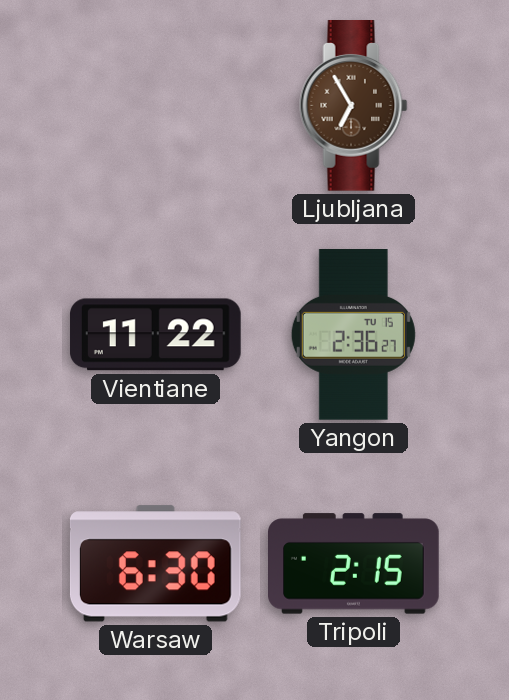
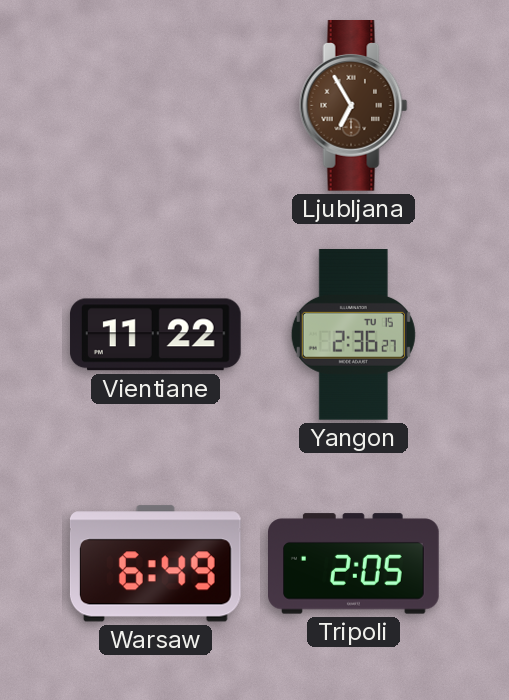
Warsaw: 6:30 -> 6:49
Tripoli: 2:15 -> 2:05
